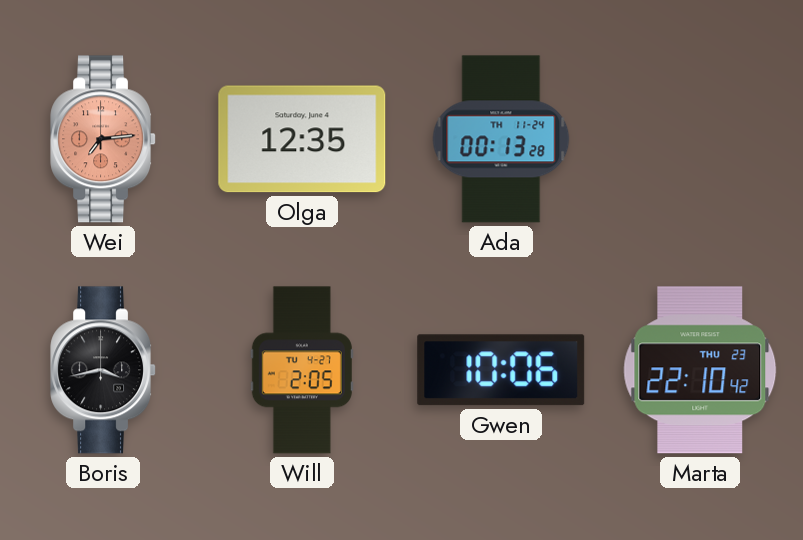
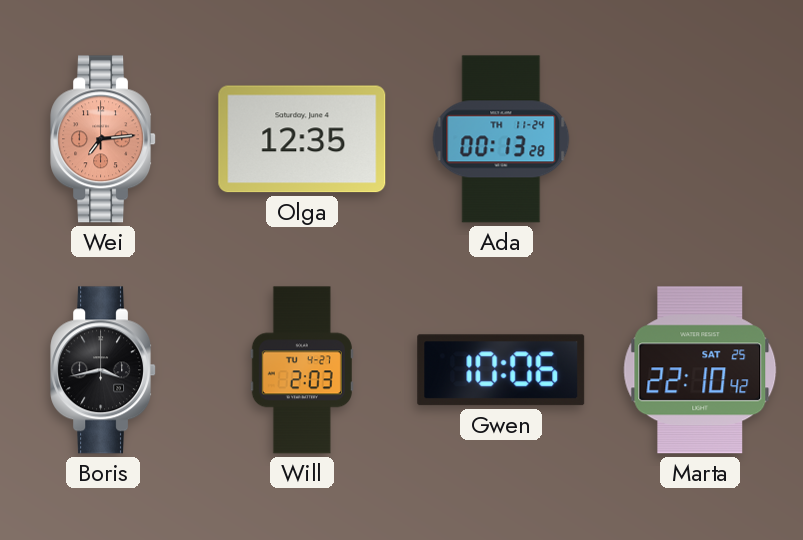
Will: 2:05 -> 2:03
Marta date: THU 23 -> SAT 25
